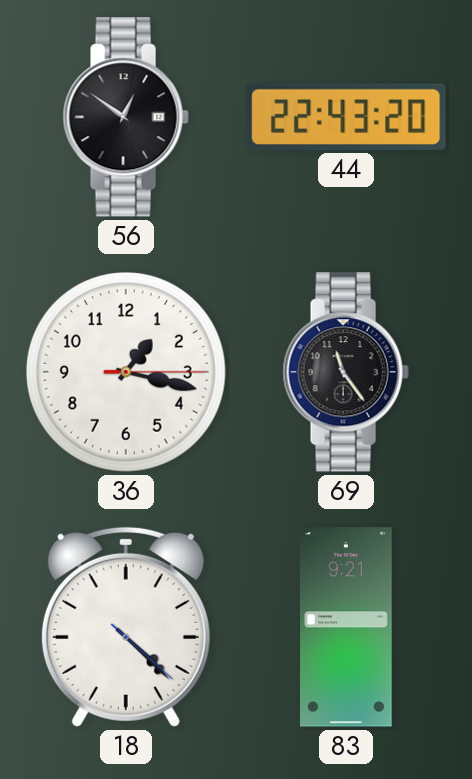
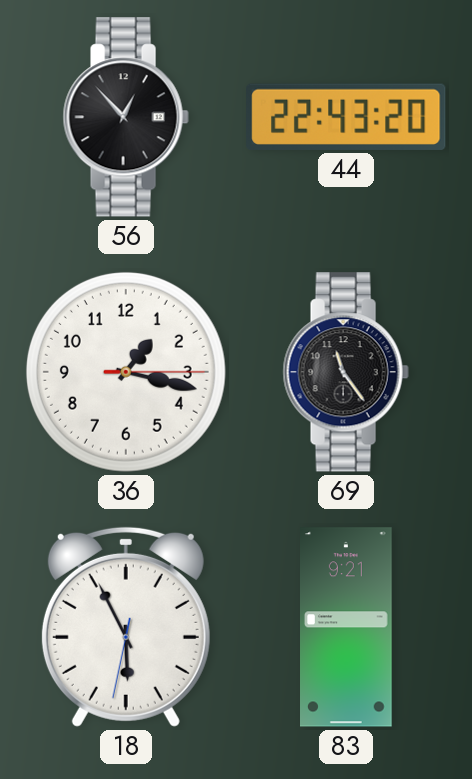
56: 12:51 -> 12:53
18: 4:22 -> 5:55
